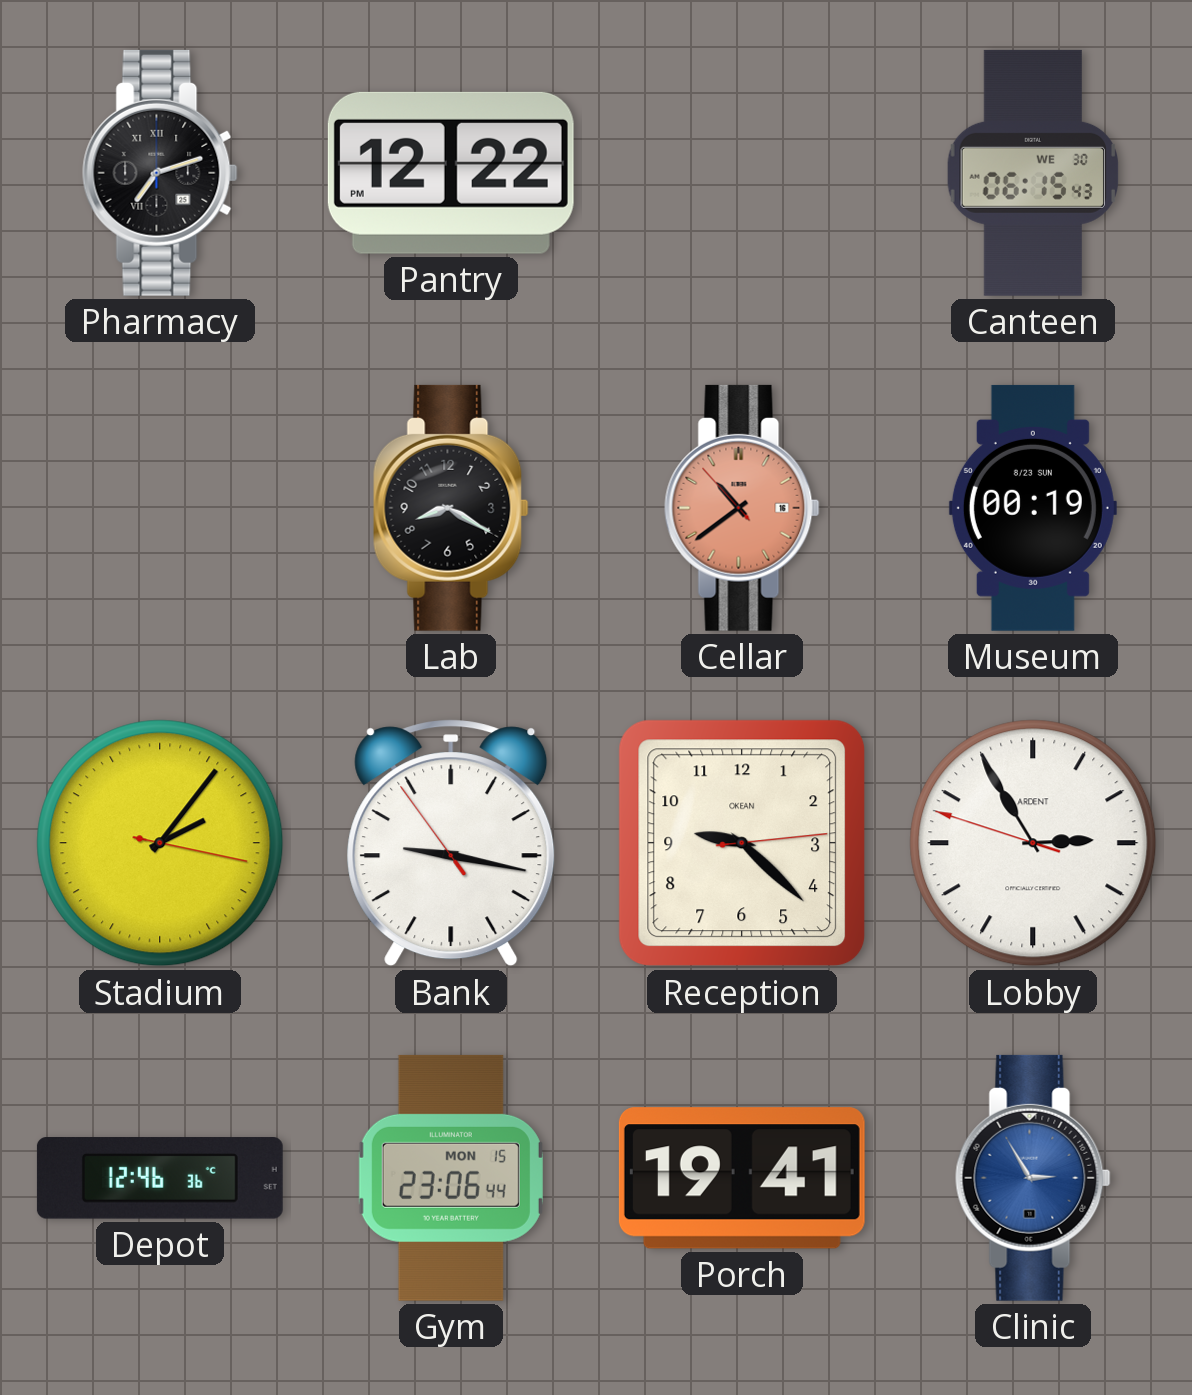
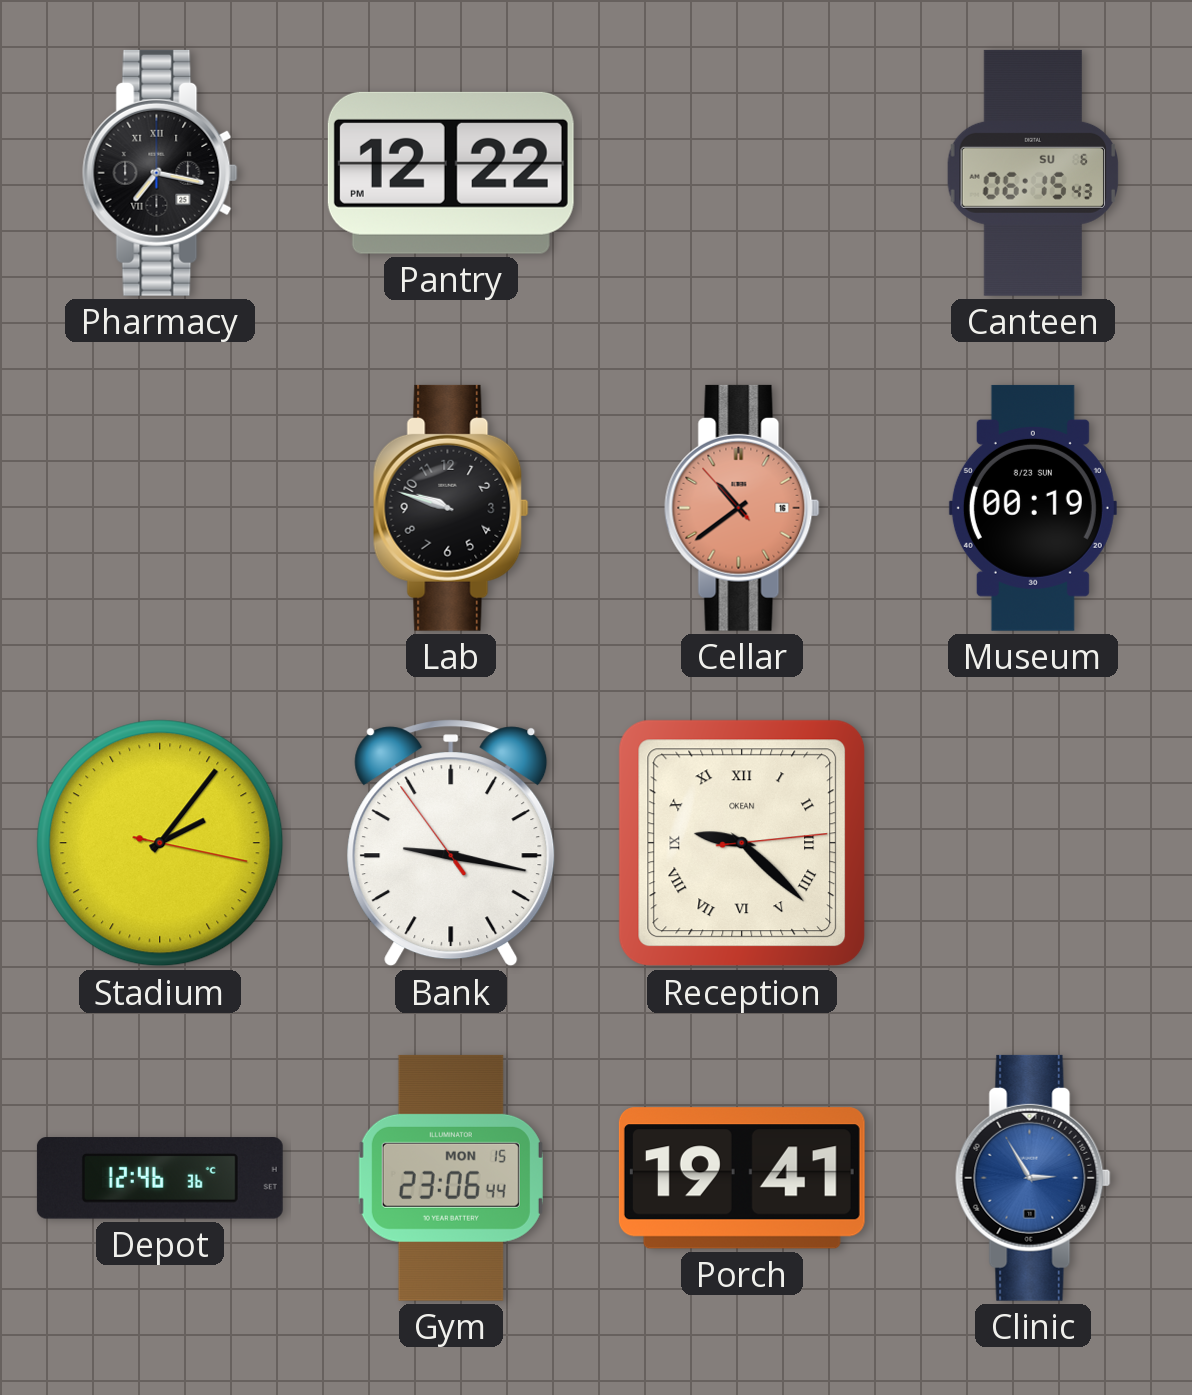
Pharmacy: 7:12 -> 7:17
Canteen date: WE 30 -> SU 6
Lab: 8:20 -> 9:48
Reception numerals: Arabic -> Roman
Lobby: 2:54 -> none
